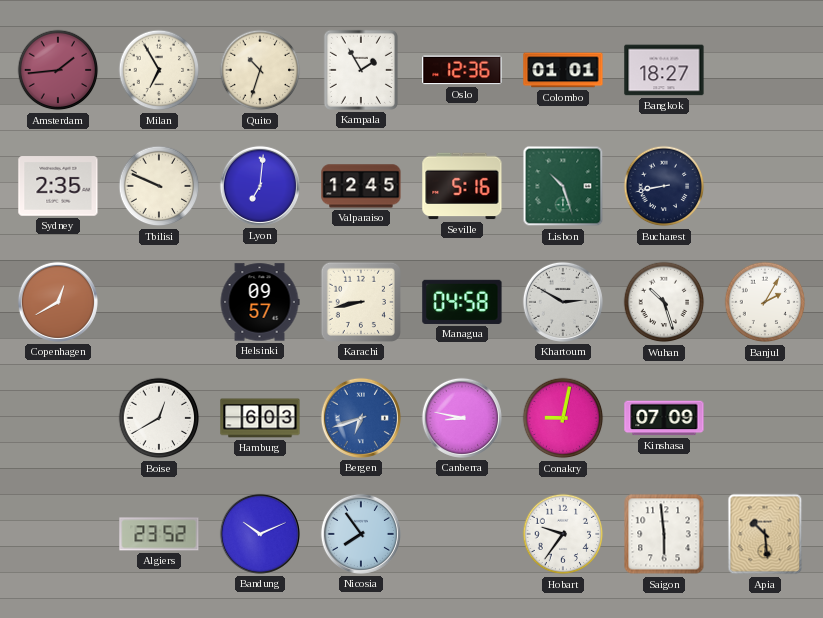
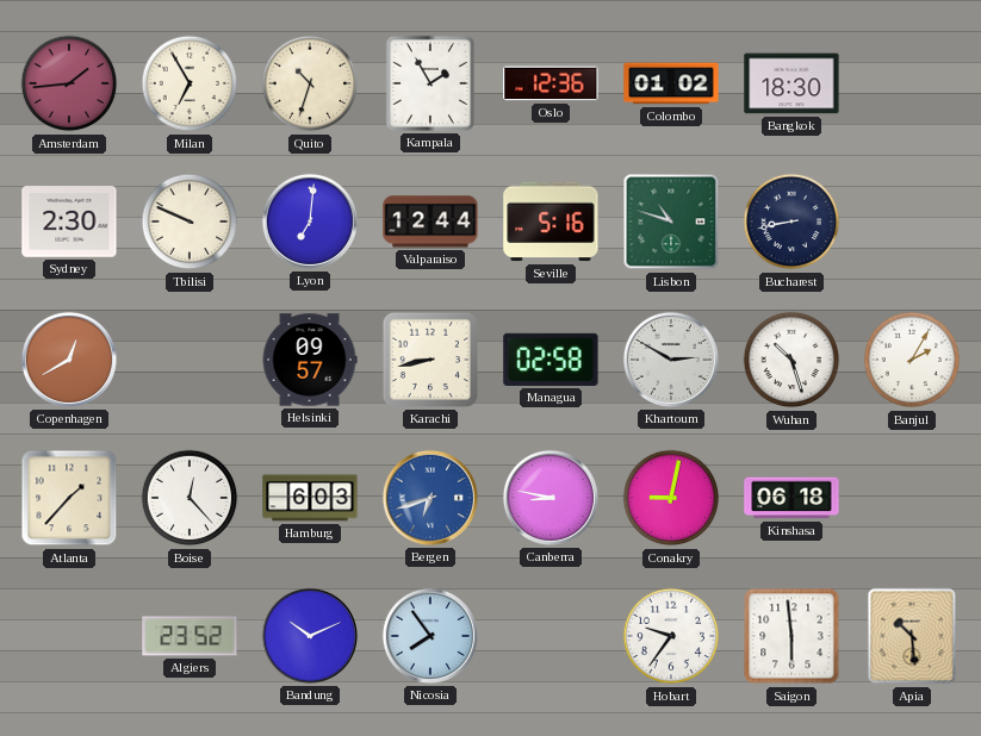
Colombo: 01:01 -> 01:02
Bangkok: 18:27 -> 18:30
Sydney: 2:35 -> 2:30
Valparaiso: 12:45 -> 12:44
Lisbon: 10:27 -> 10:48
Managua: 04:58 -> 02:58
Atlanta: none -> 1:37
Boise: 12:40 -> 12:23
Kinshasa: 07:09 -> 06:18
